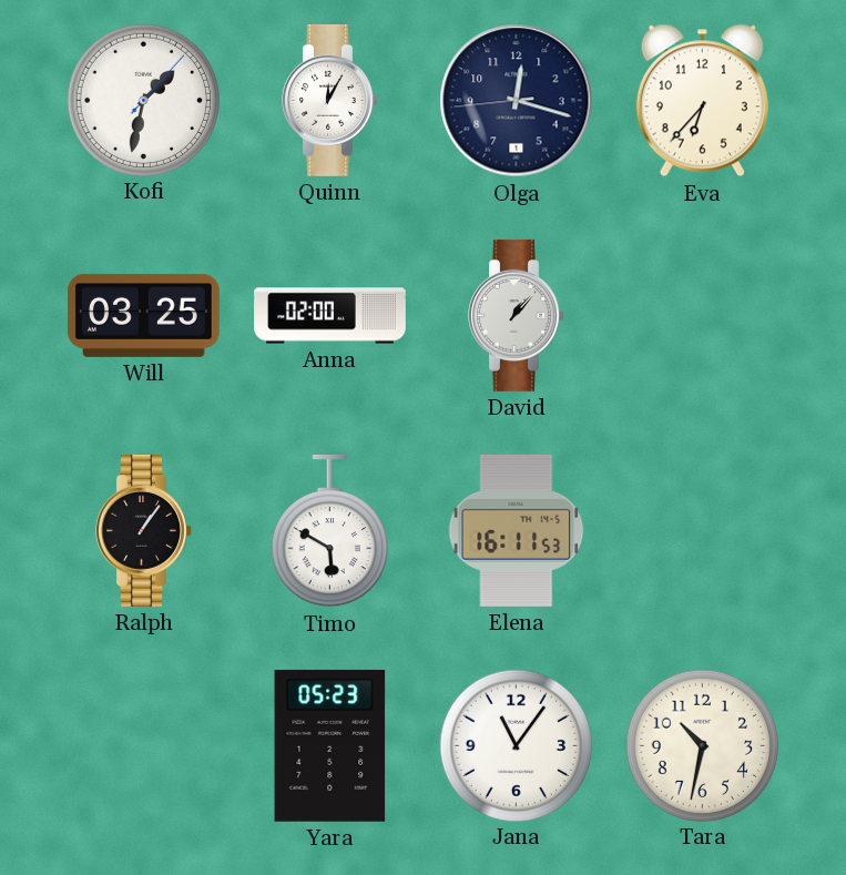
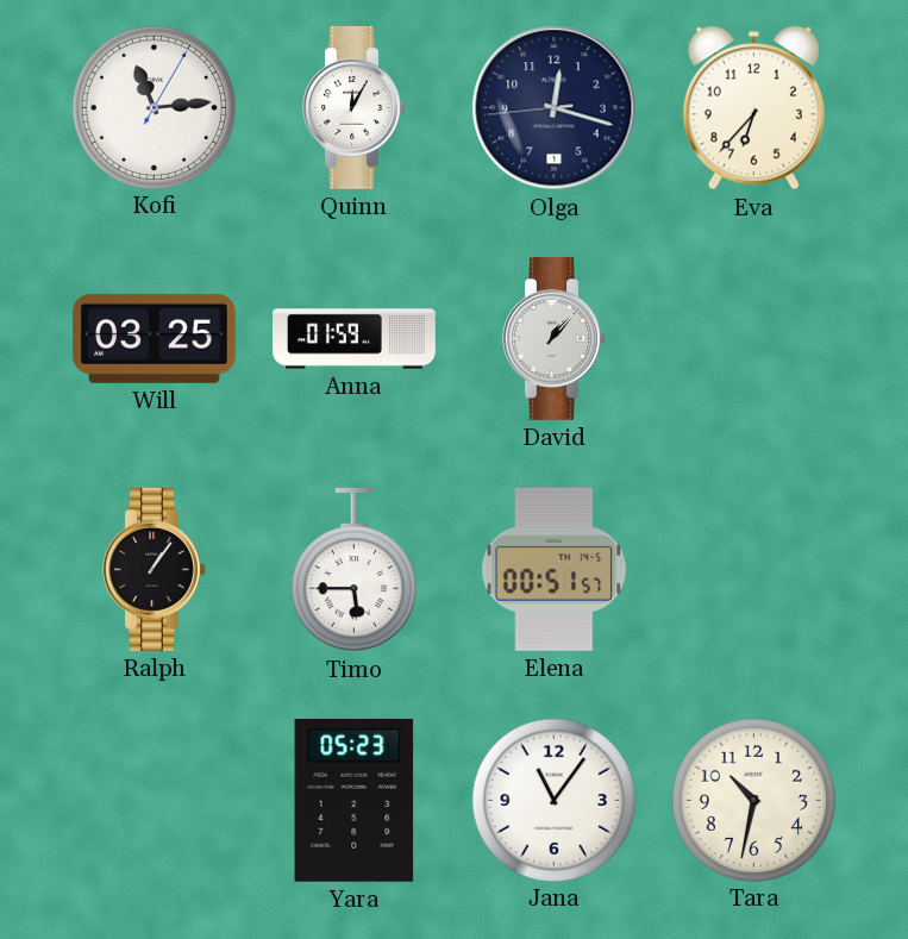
Kofi: 1:32 -> 11:14
Anna: 02:00 -> 01:59
Timo: 5:50 -> 5:45
Elena: 16:11 -> 00:51
